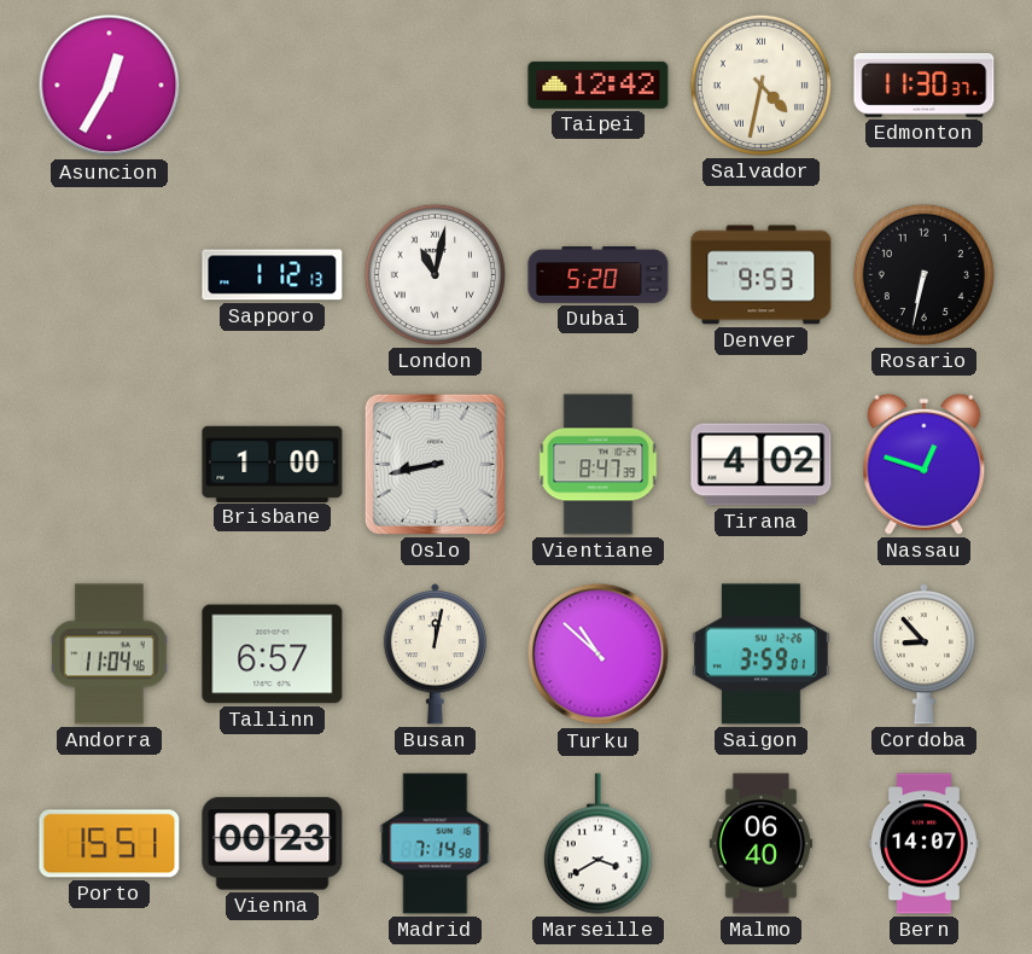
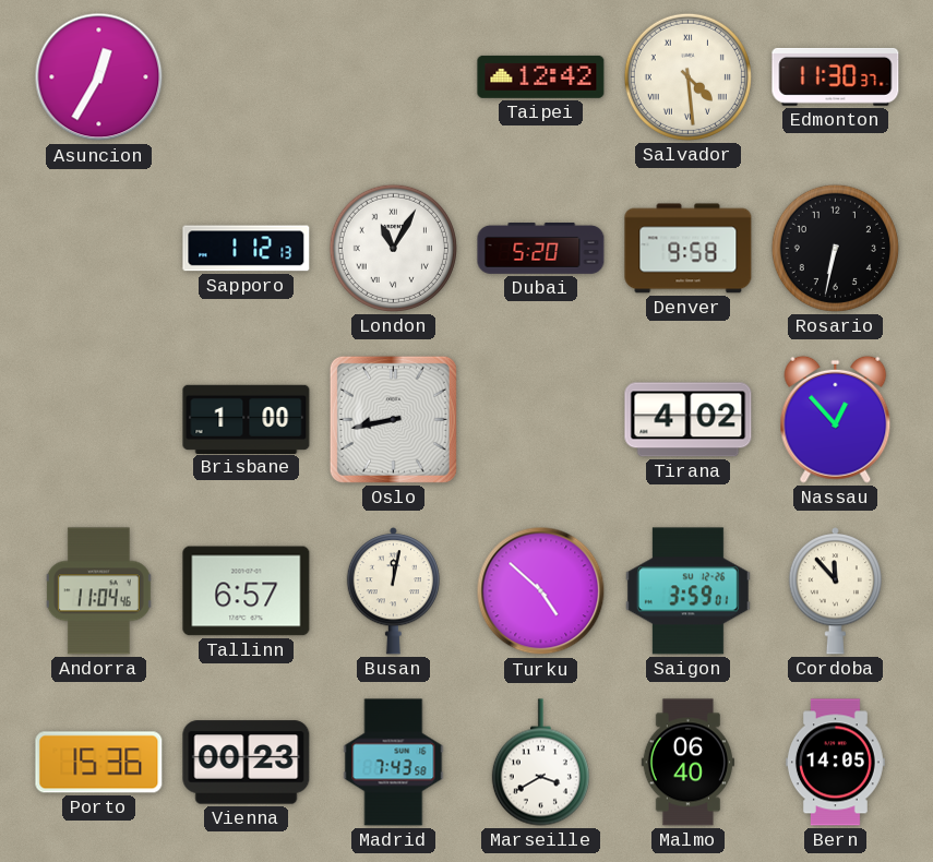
Salvador: 4:32 -> 4:29
London: 11:02 -> 11:05
Denver: 9:53 -> 9:58
Vientiane: 8:47 -> none
Nassau: 12:48 -> 12:53
Turku: 10:52 -> 4:52
Cordoba: 8:53 -> 11:53
Porto: 15:51 -> 15:36
Madrid: 7:14 -> 7:43
Bern: 14:07 -> 14:05
